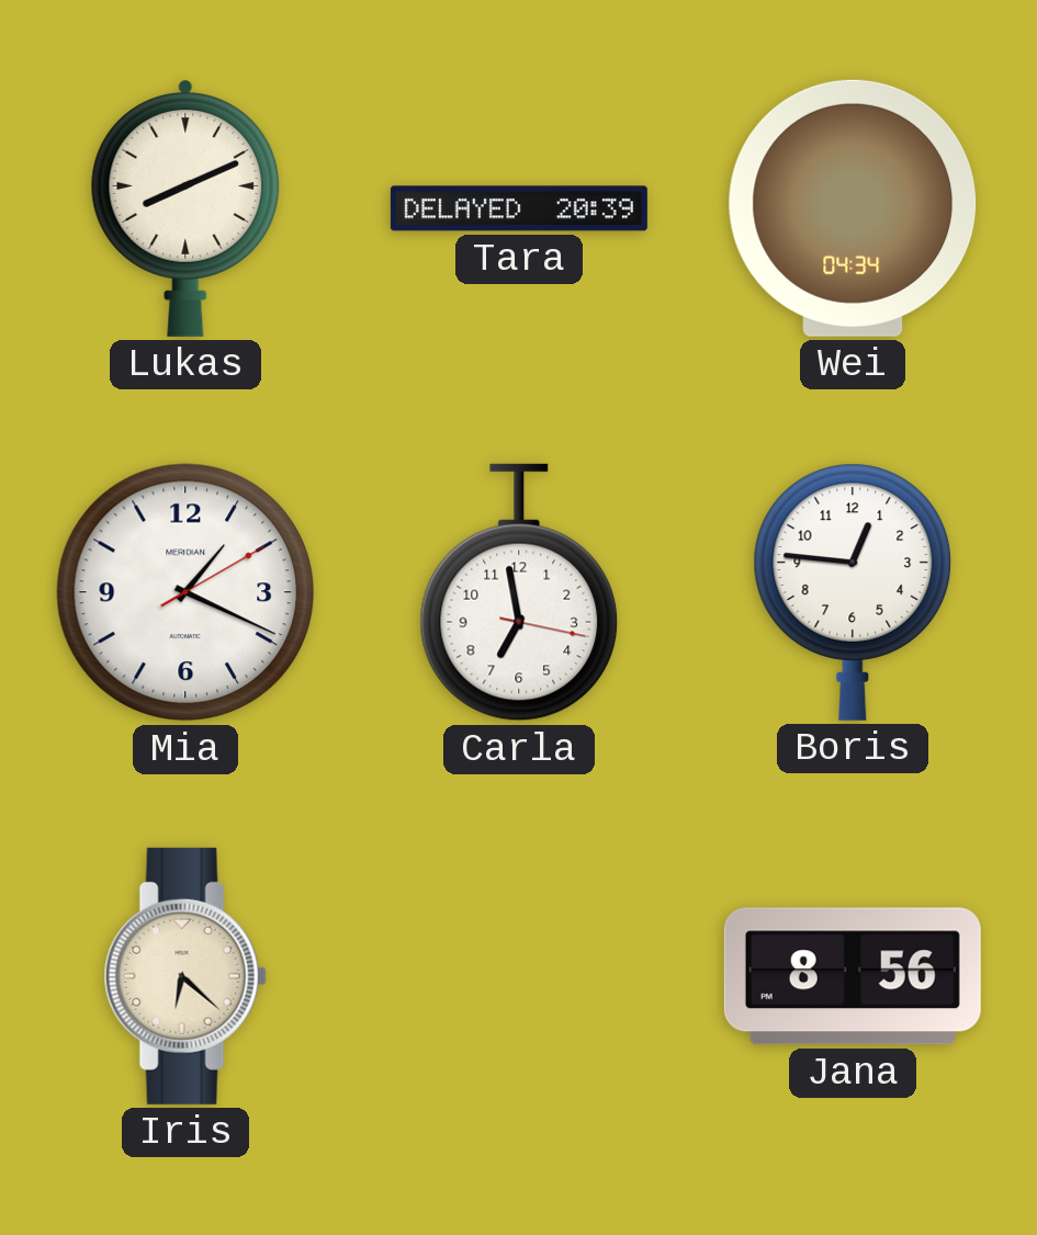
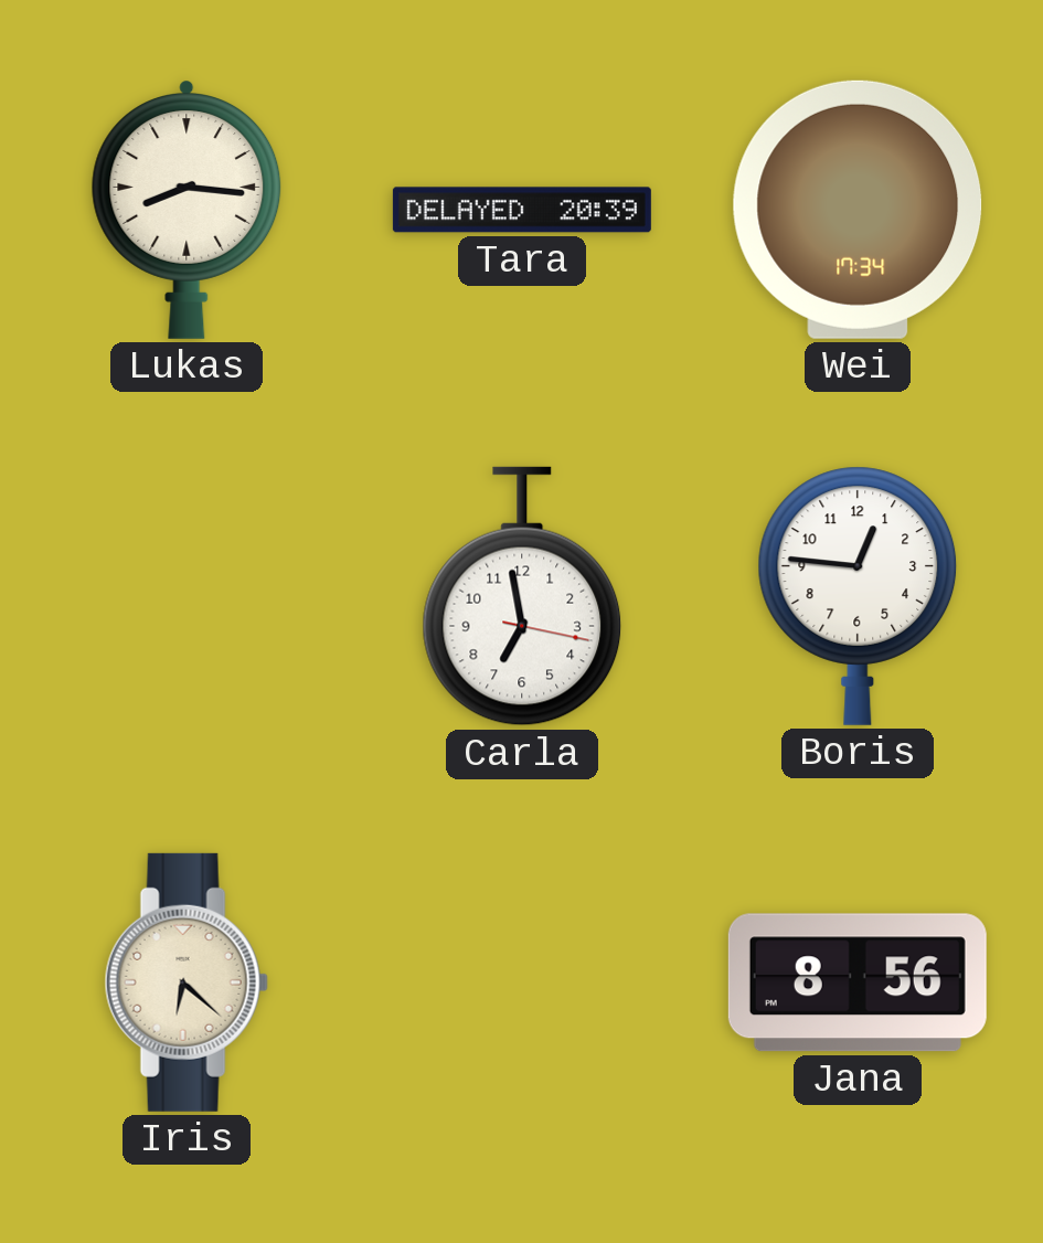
Lukas: 8:11 -> 8:16
Wei: 04:34 -> 17:34
Mia: 1:19 -> none
